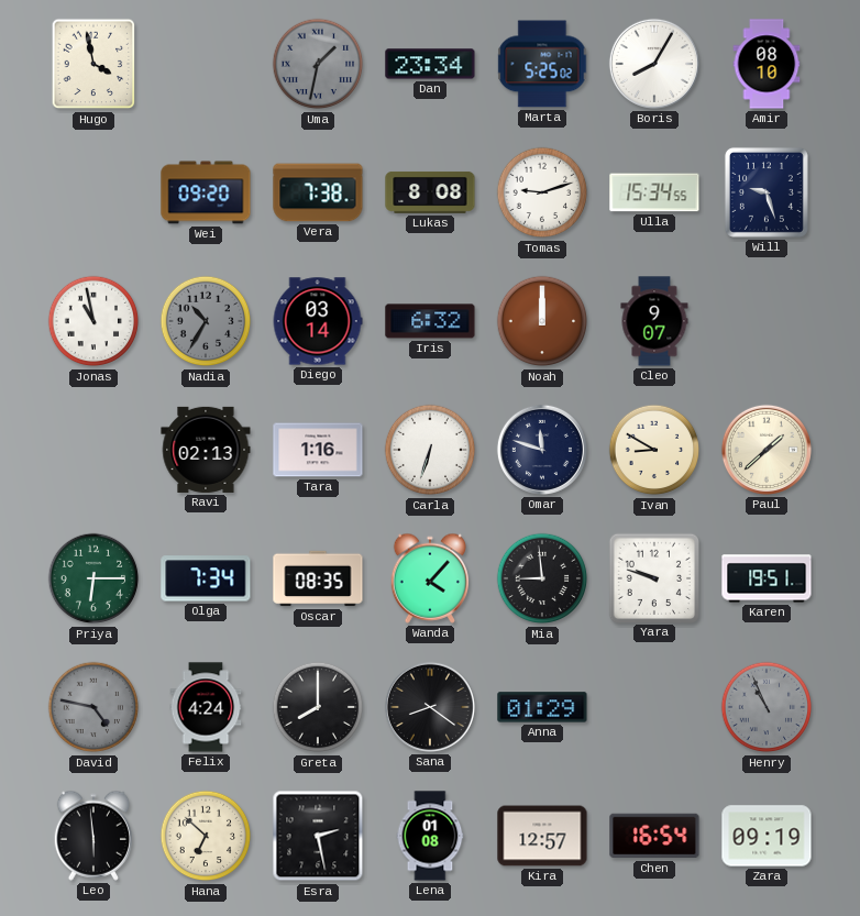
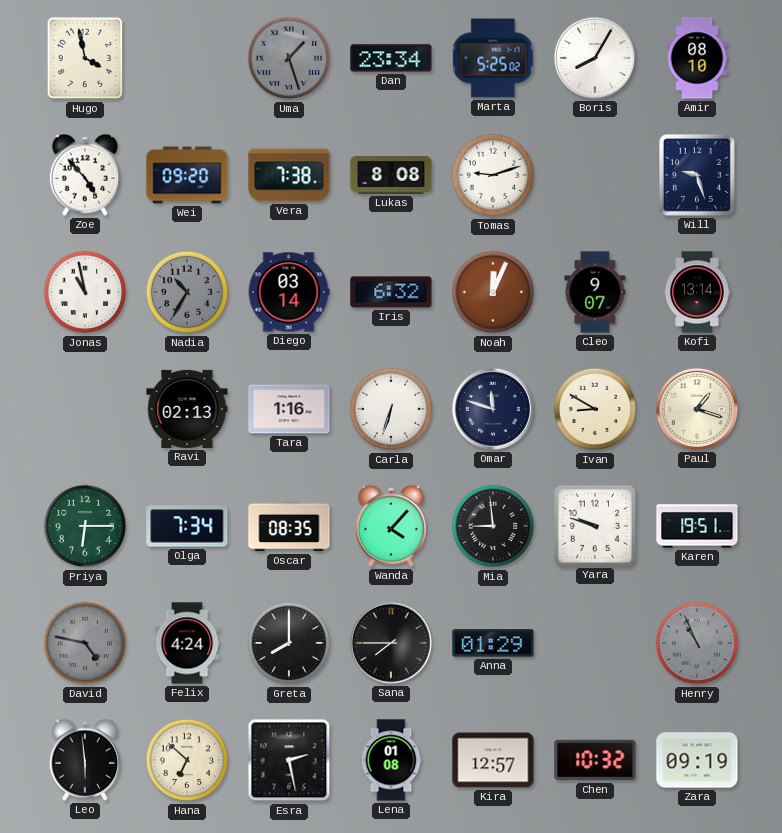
Uma: 1:32 -> 1:27
Zoe: none -> 4:53
Ulla: 15:34 -> none
Noah: 12:00 -> 12:04
Kofi: none -> 13:14
Paul: 1:38 -> 1:18
Sana: 8:21 -> 7:45
Chen: 16:54 -> 10:32
